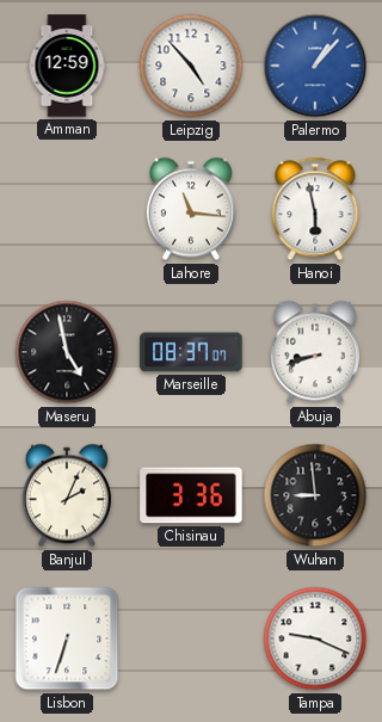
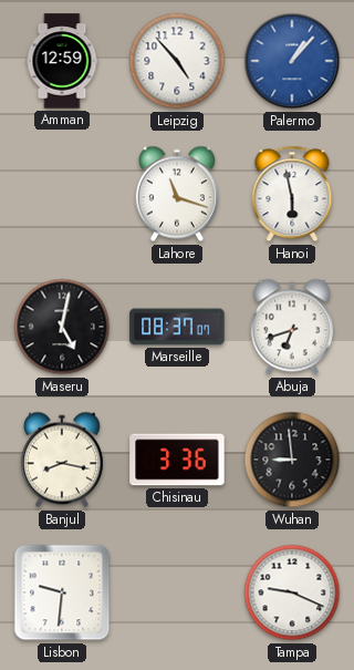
Lahore: 11:16 -> 11:18
Maseru: 4:58 -> 5:02
Abuja: 8:42 -> 6:42
Banjul: 2:04 -> 8:17
Lisbon: 6:33 -> 9:31
